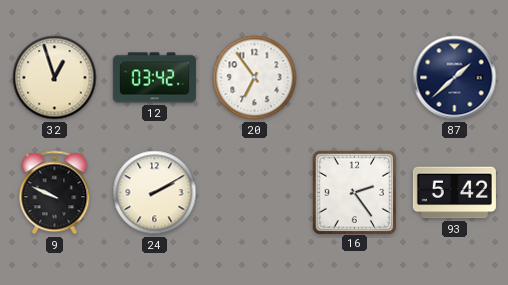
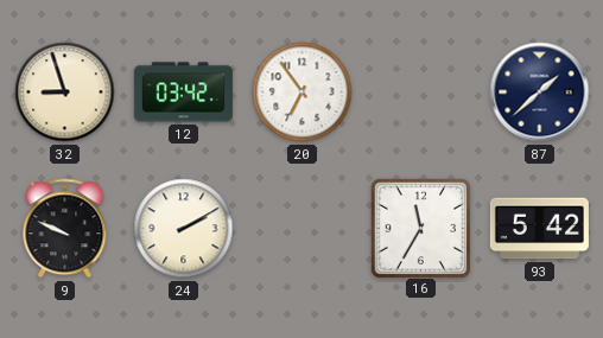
32: 12:57 -> 8:57
16: 2:24 -> 11:35
